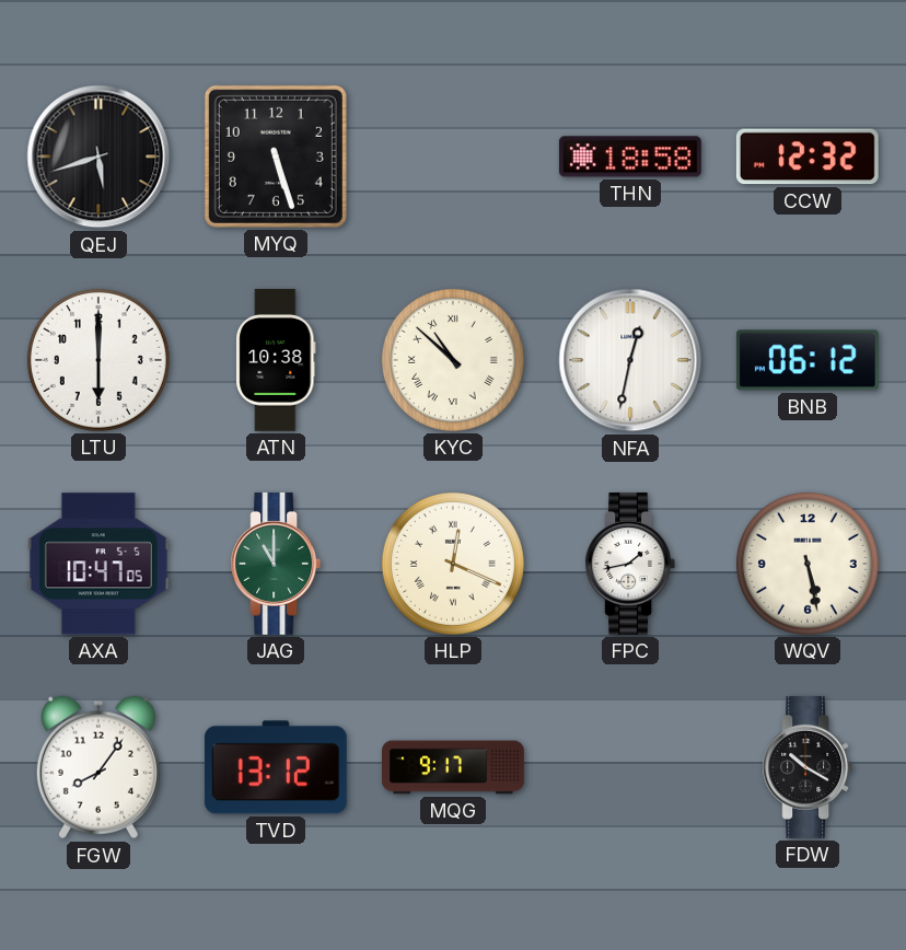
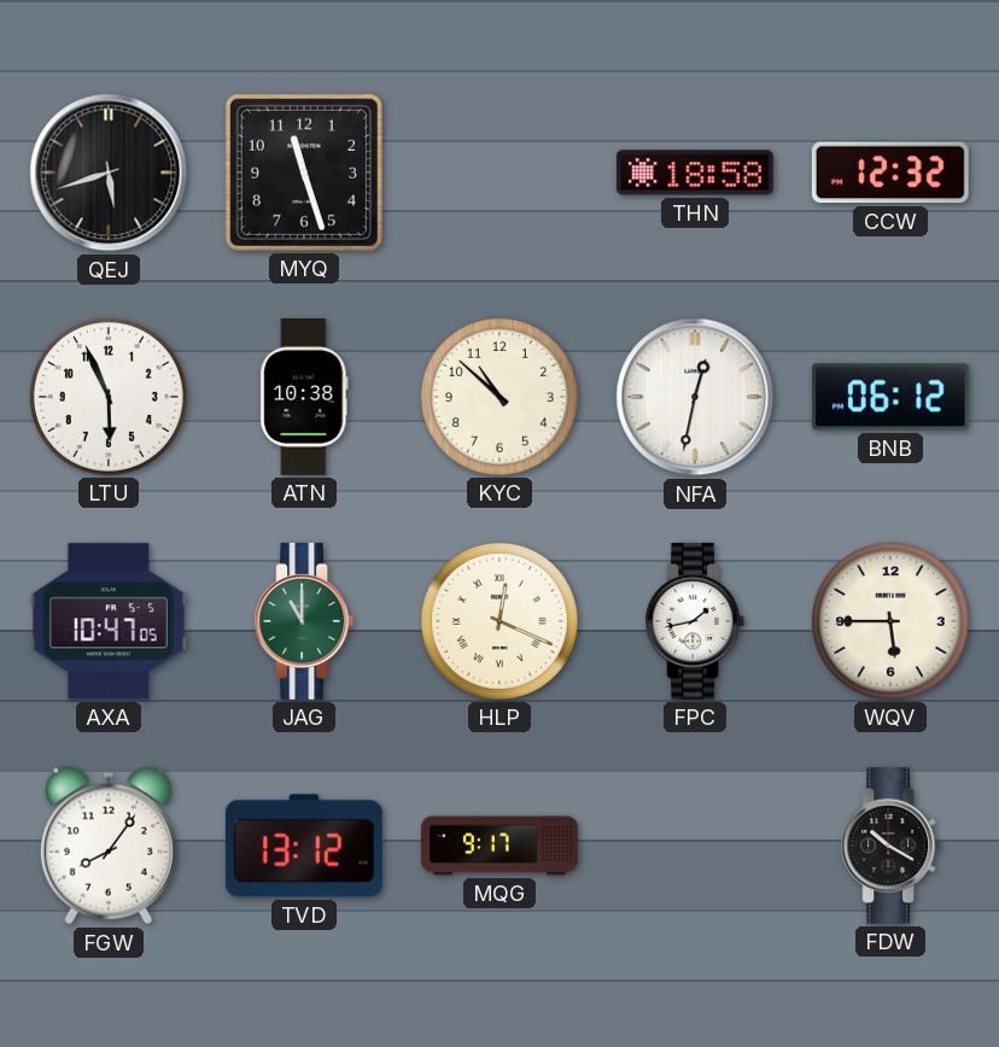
MYQ: 5:27 -> 11:27
LTU: 6:00 -> 5:56
KYC numerals: Roman -> Arabic
WQV: 5:28 -> 5:45
